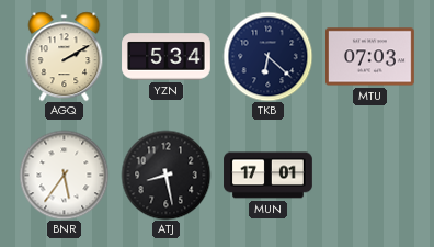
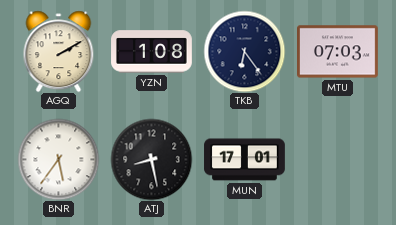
YZN: 5:34 -> 1:08
TKB: 6:22 -> 6:24
